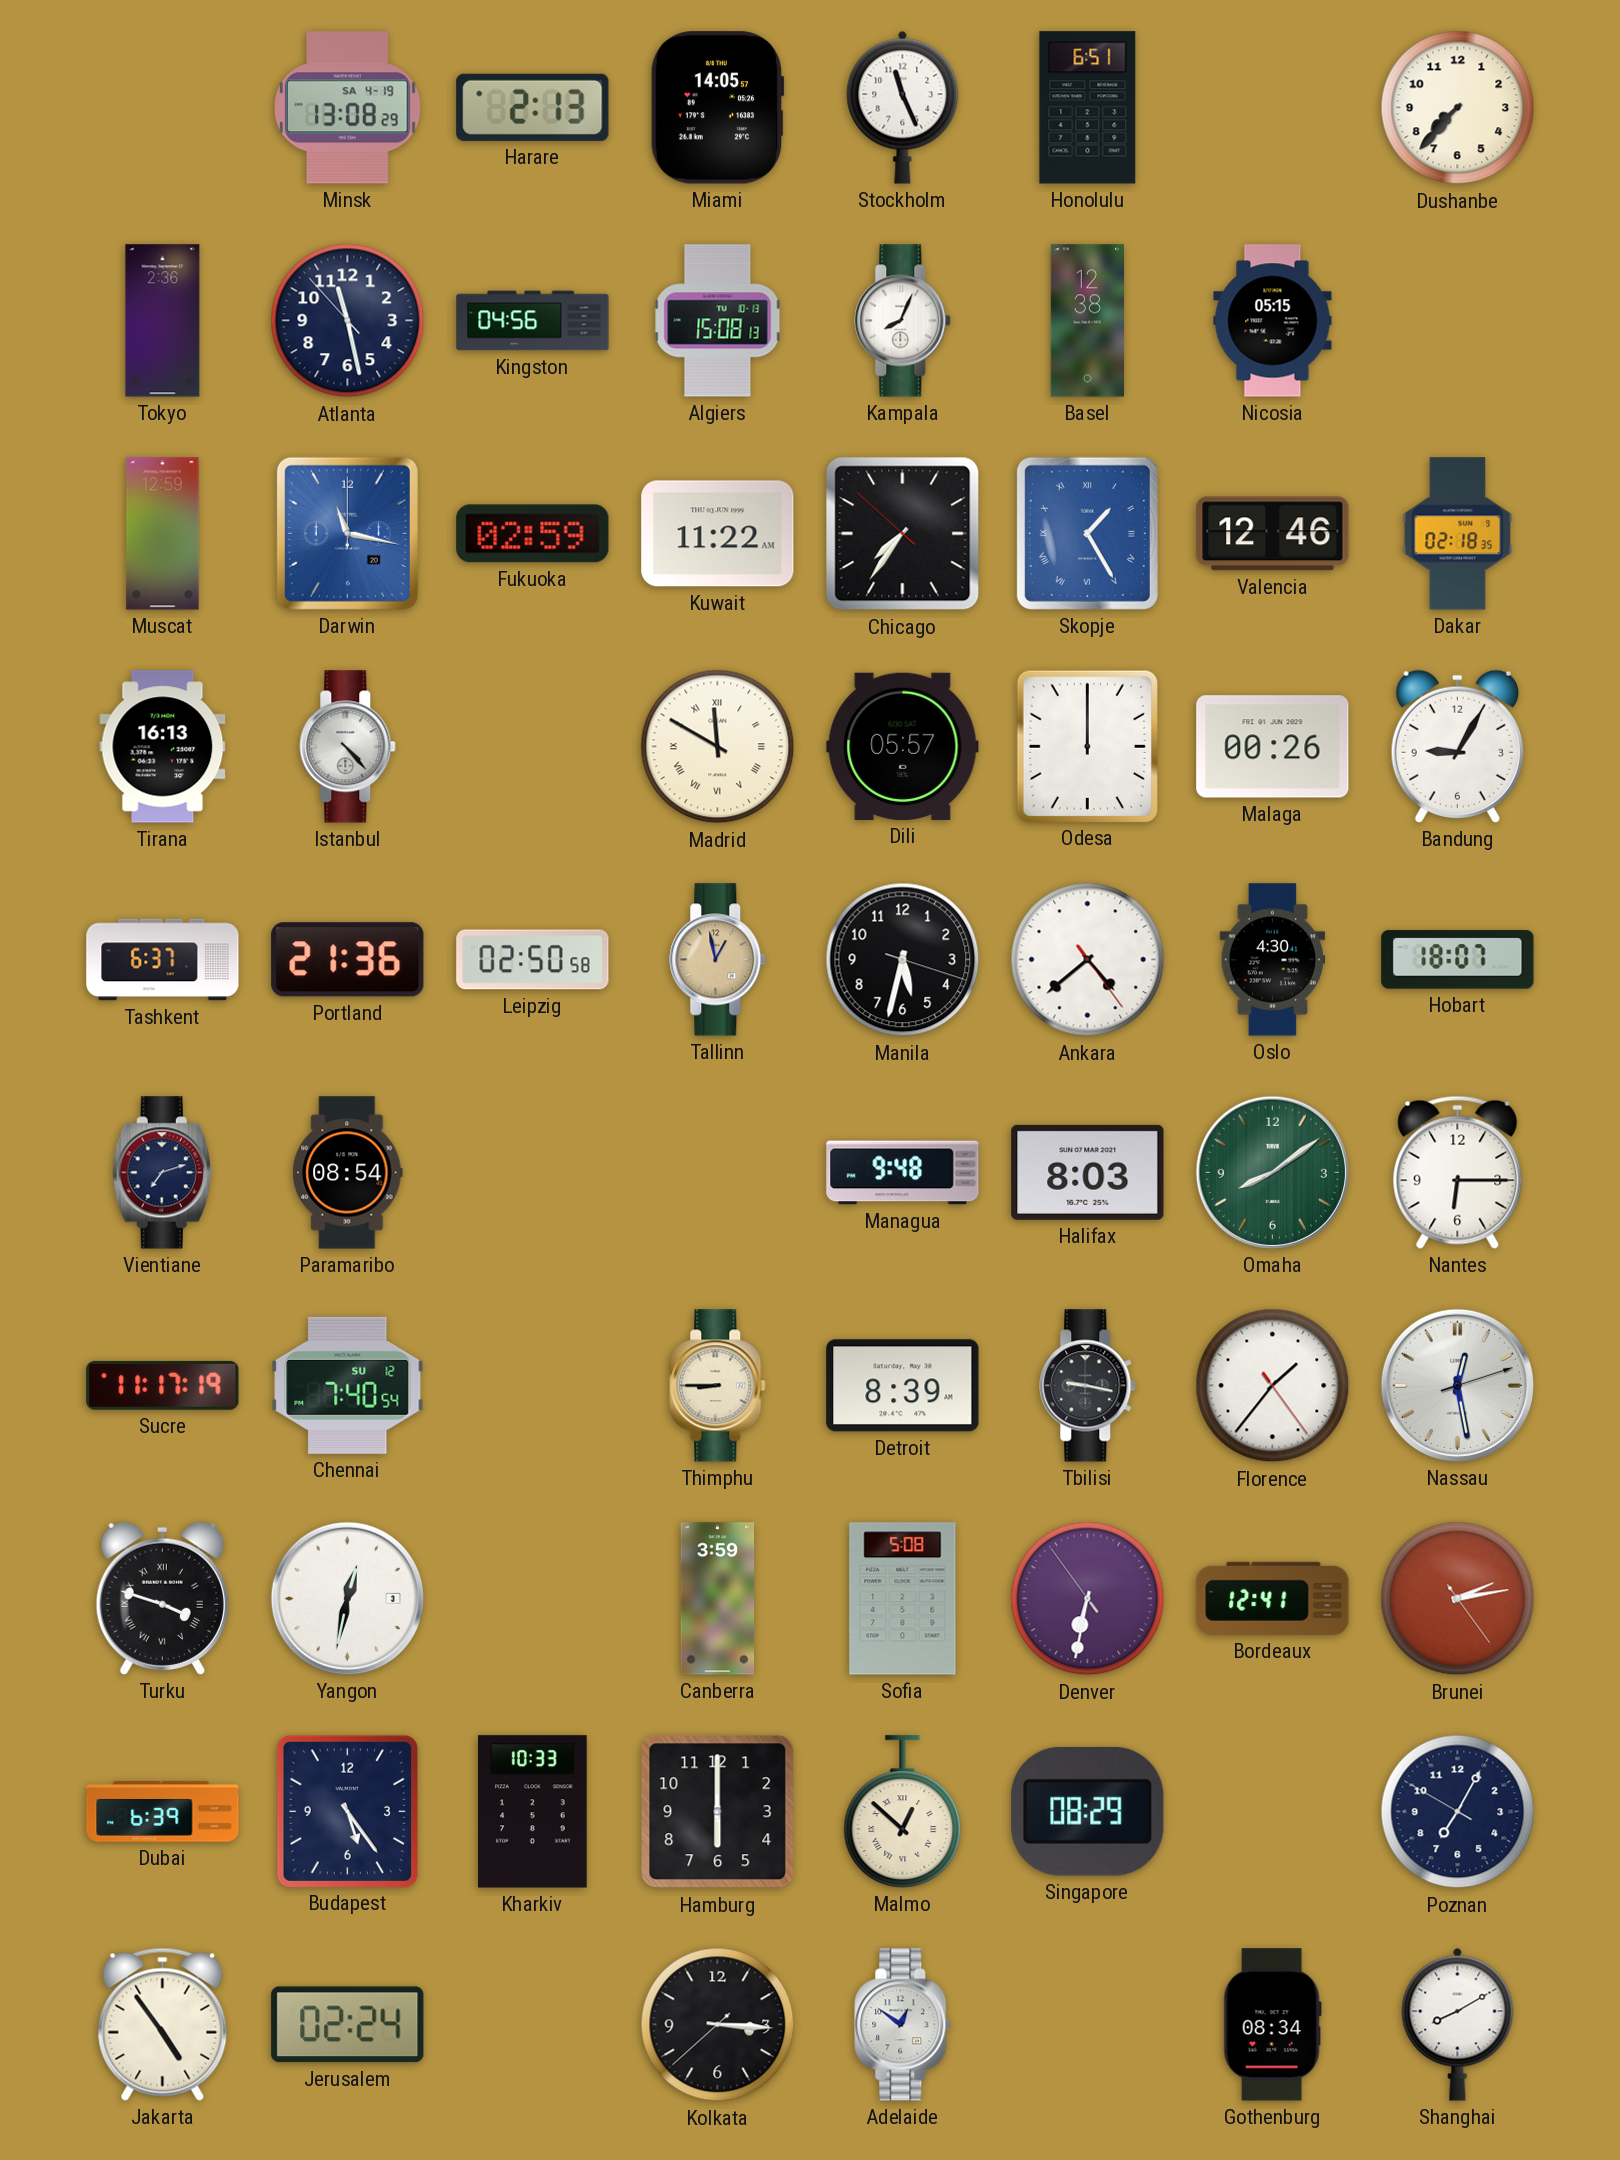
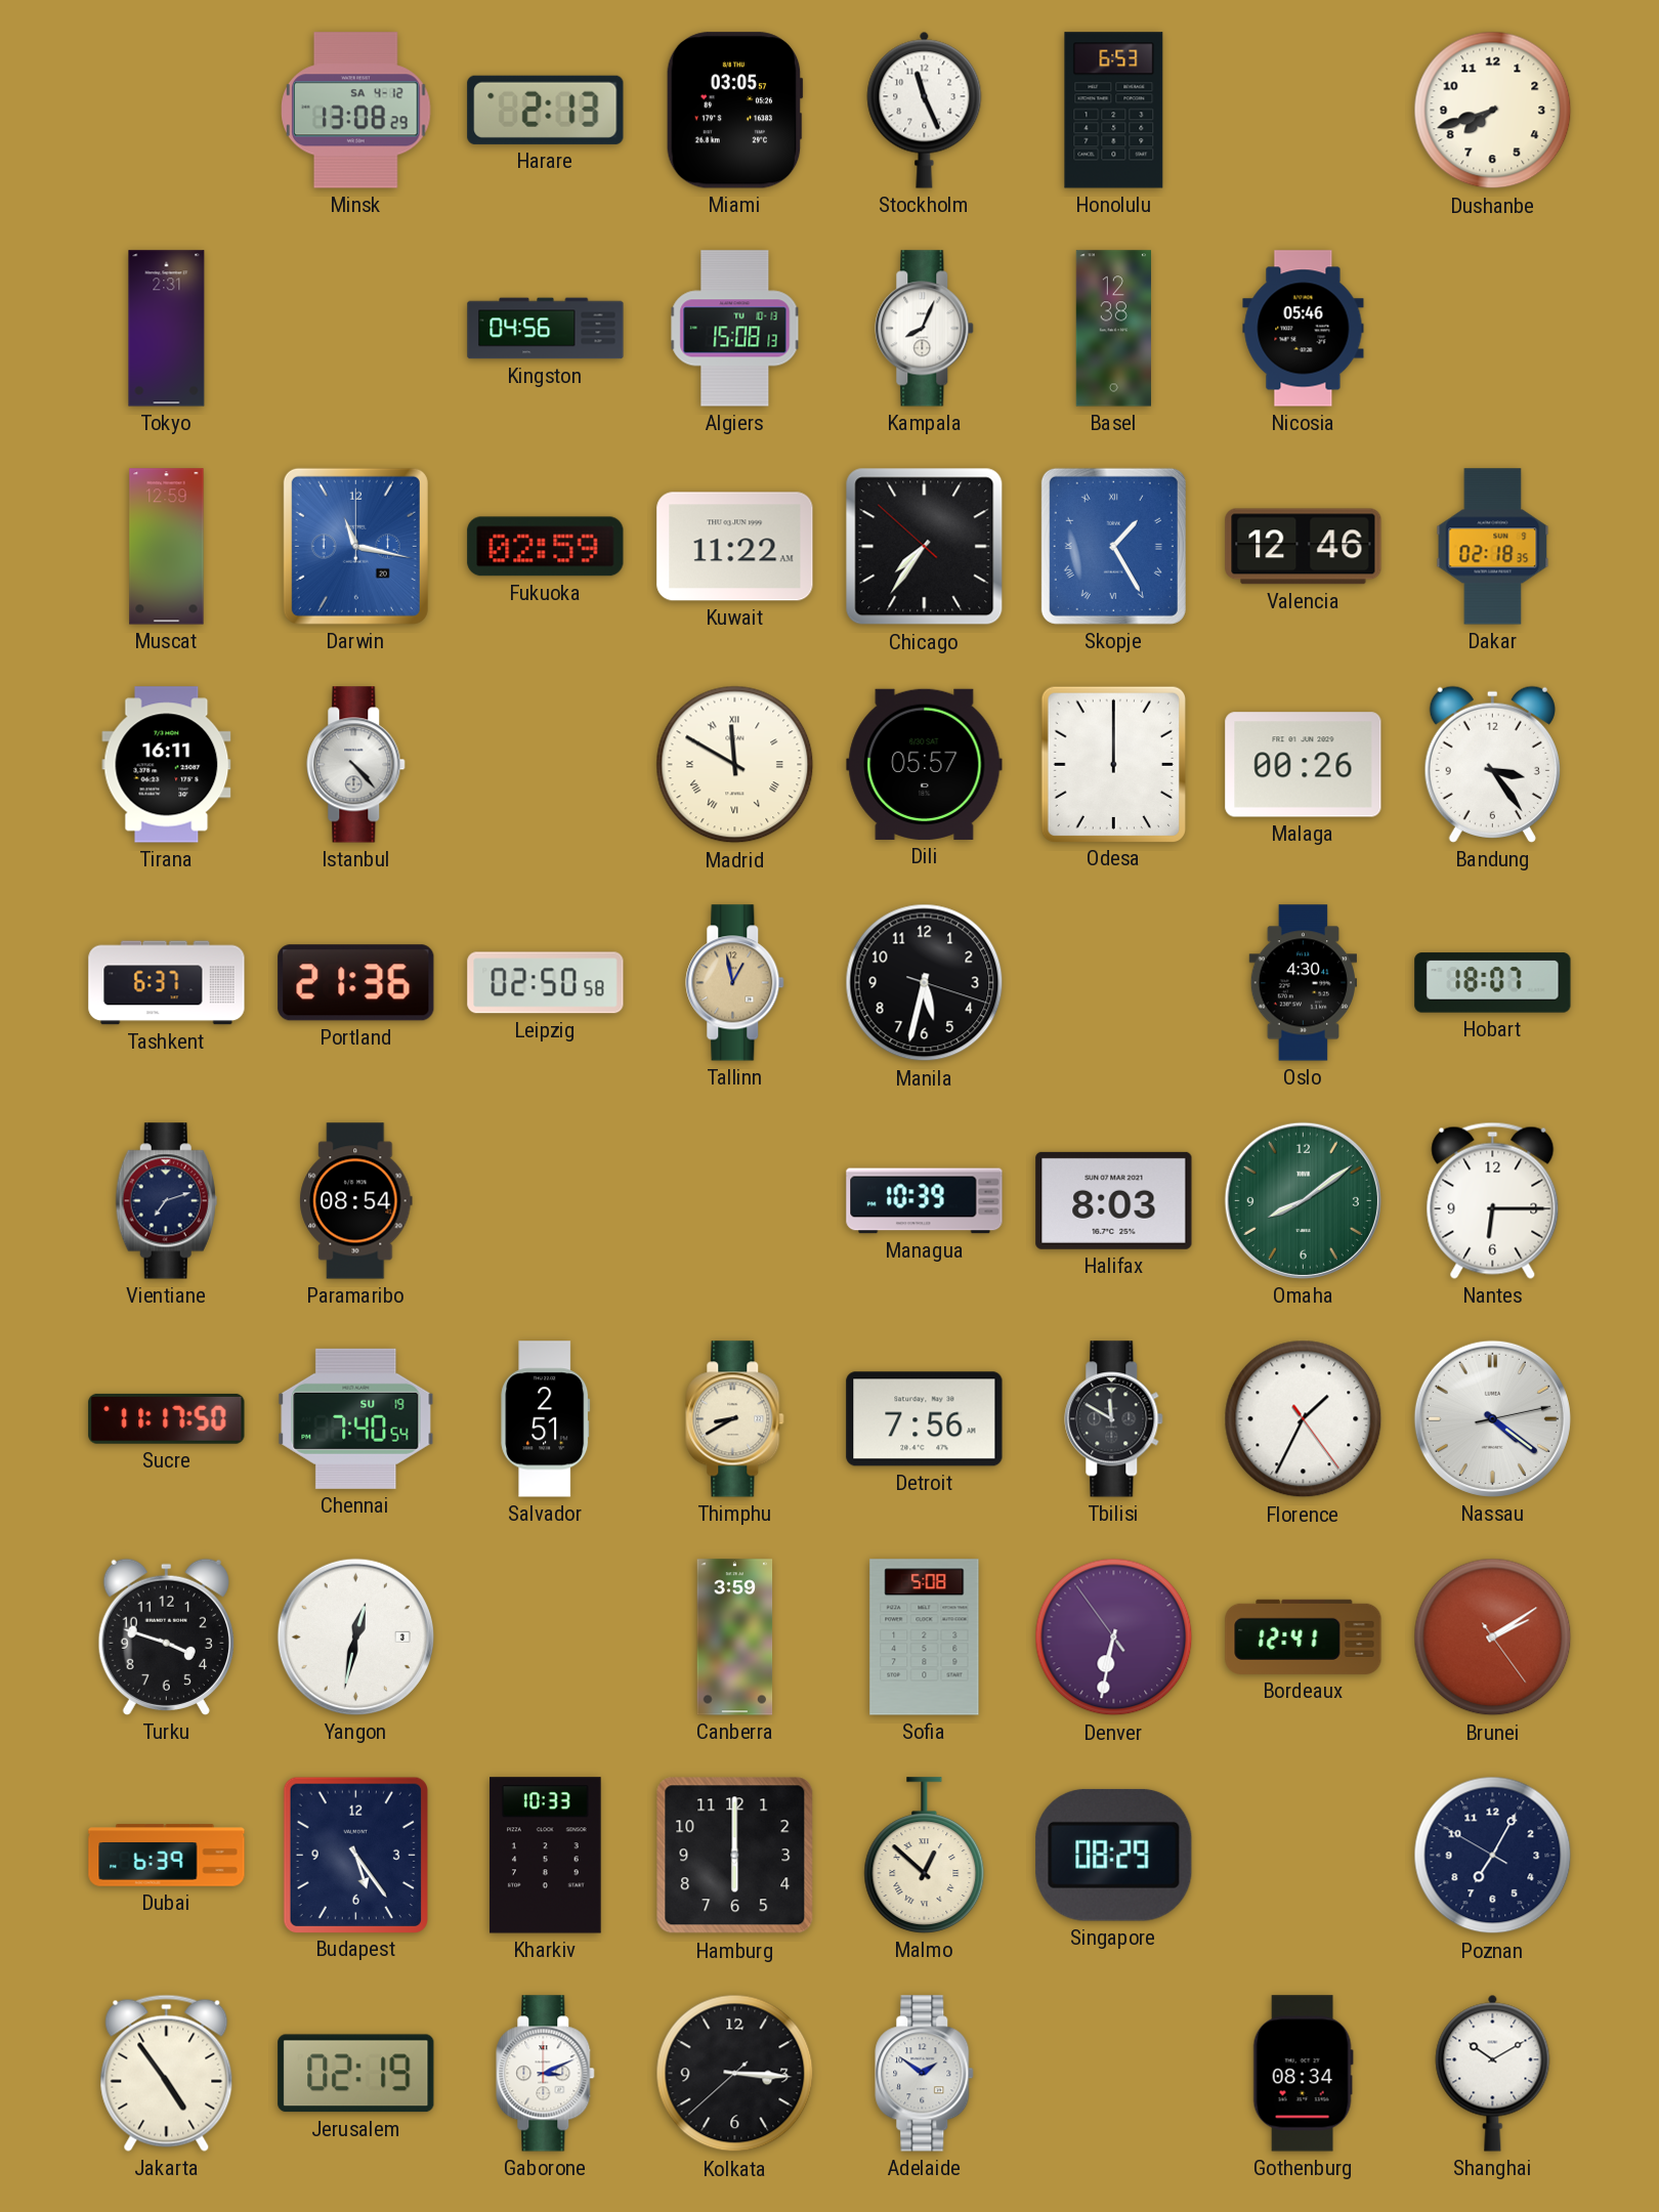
Minsk date: SA 4-19 -> SA 4-12
Miami: 14:05 -> 03:05
Honolulu: 6:51 -> 6:53
Dushanbe: 7:37 -> 7:42
Tokyo: 2:36 -> 2:31
Atlanta: 11:27 -> none
Nicosia: 05:15 -> 05:46
Tirana: 16:13 -> 16:11
Bandung: 9:05 -> 3:24
Ankara: 4:38 -> none
Managua: 9:48 -> 10:39
Sucre: 11:17:19 -> 11:17:50
Chennai date: SU 12 -> SU 19
Salvador: none -> 2:51
Thimphu: 8:45 -> 8:40
Detroit: 8:39 -> 7:56
Tbilisi: 9:17 -> 11:50
Florence: 1:36 -> 1:34
Nassau: 12:28 -> 4:21
Turku numerals: Roman -> Arabic
Brunei: 2:13 -> 2:09
Jerusalem: 02:24 -> 02:19
Gaborone: none -> 3:11
Adelaide: 12:51 -> 1:51
Shanghai: 8:10 -> 10:10
